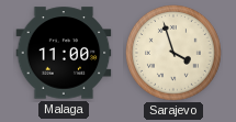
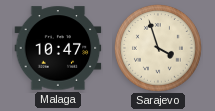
Malaga: 11:00 -> 10:47
